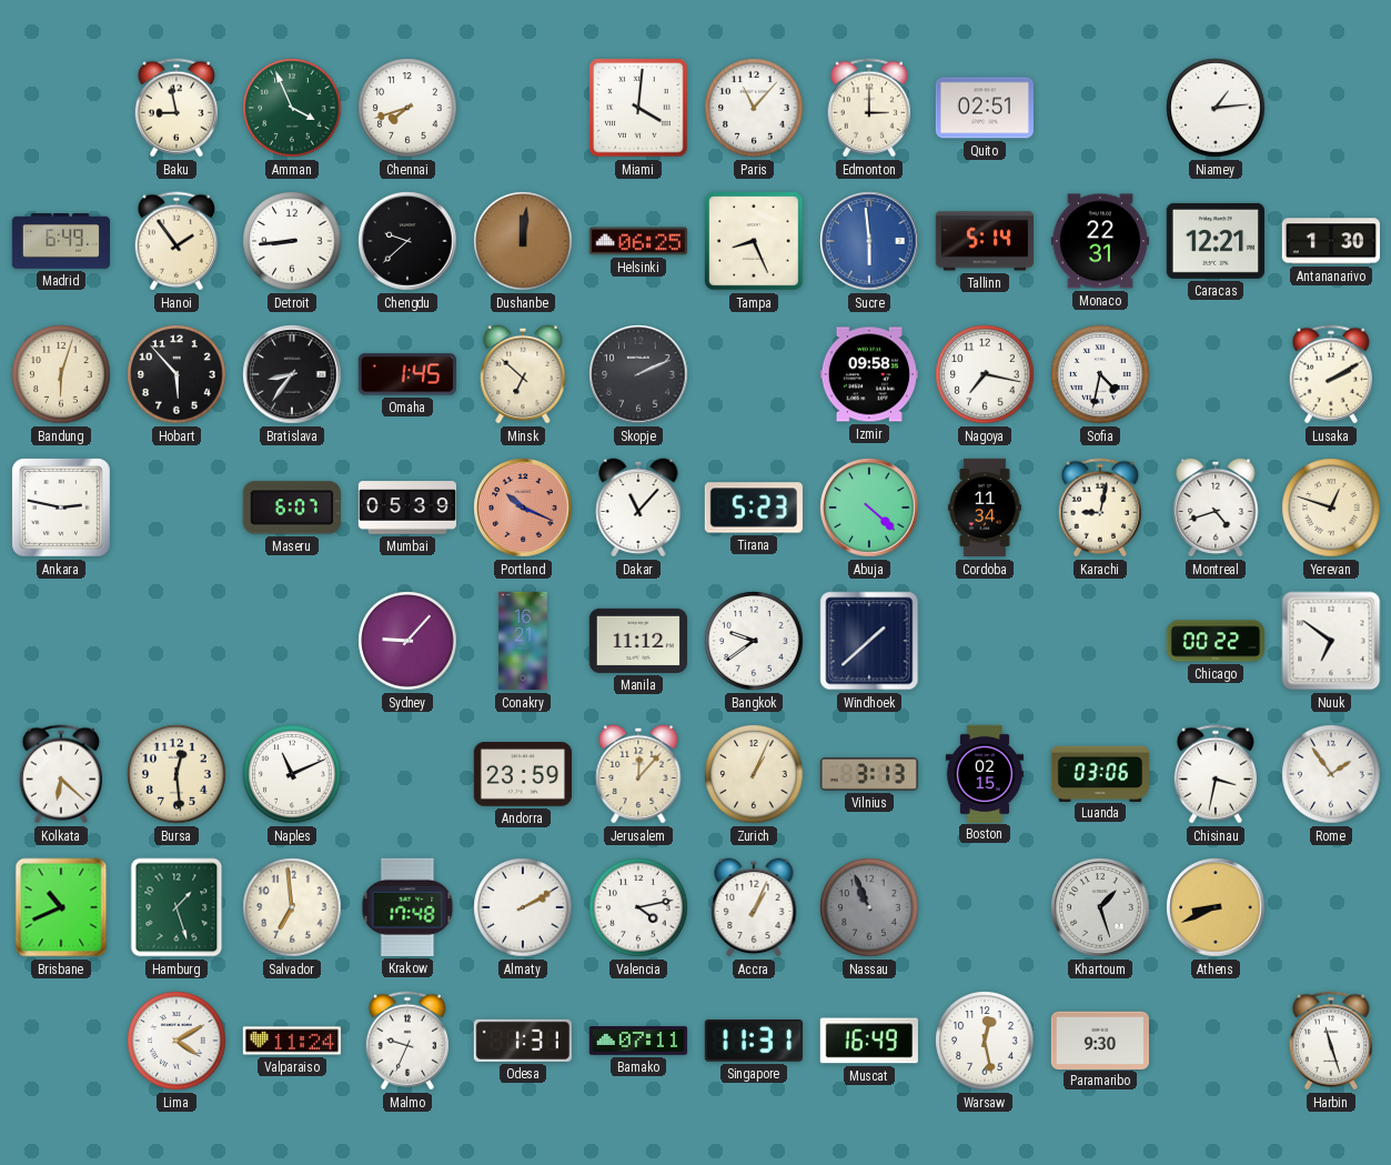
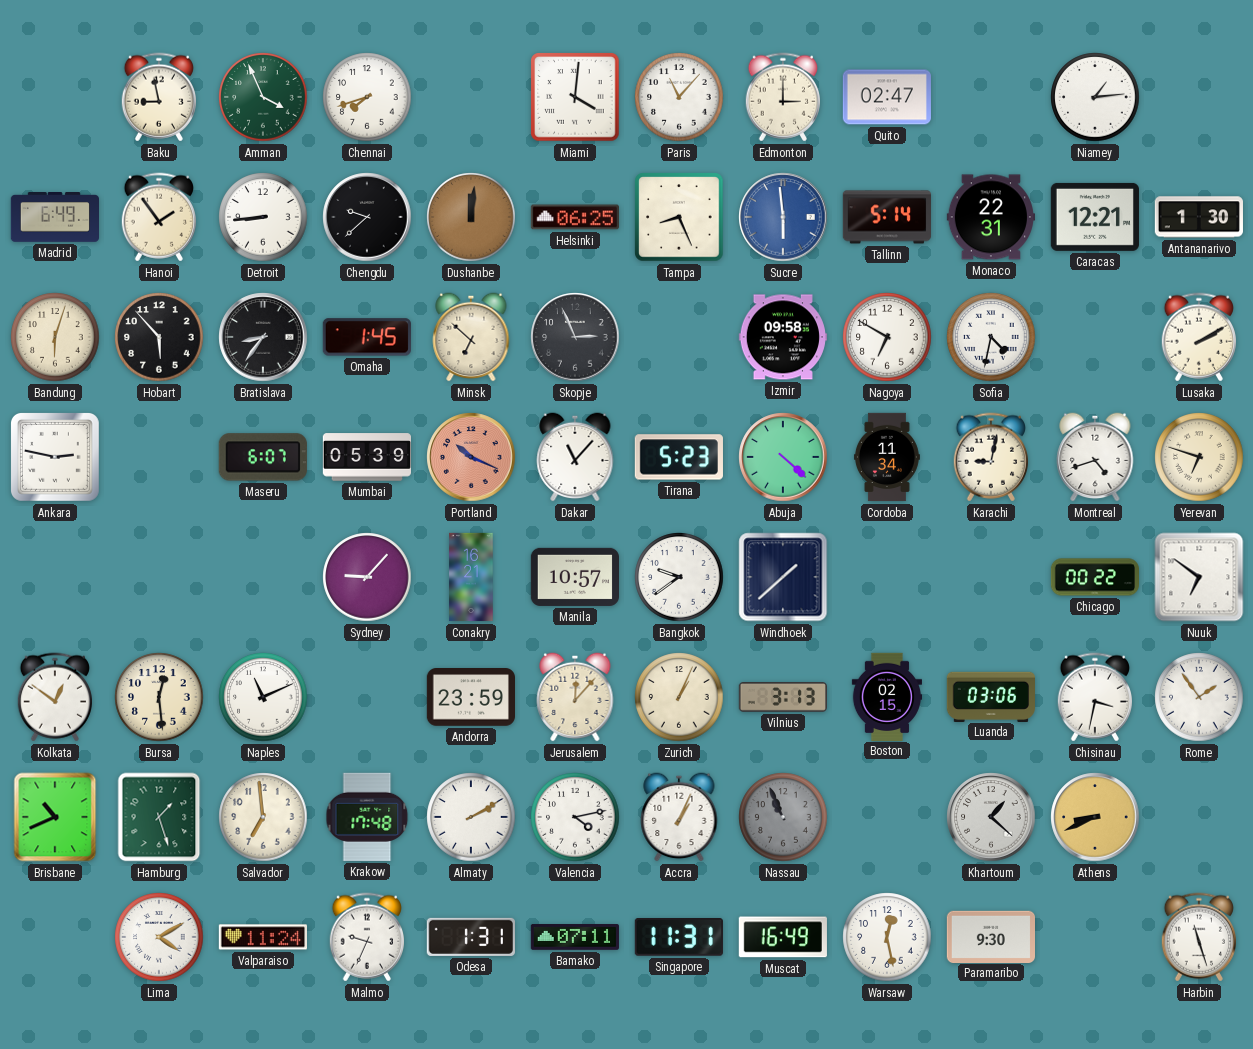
Quito: 02:51 -> 02:47
Skopje: 2:11 -> 2:56
Nagoya: 7:17 -> 6:50
Yerevan: 12:48 -> 6:48
Manila: 11:12 -> 10:57
Kolkata: 6:22 -> 12:51
Khartoum: 1:27 -> 1:22
